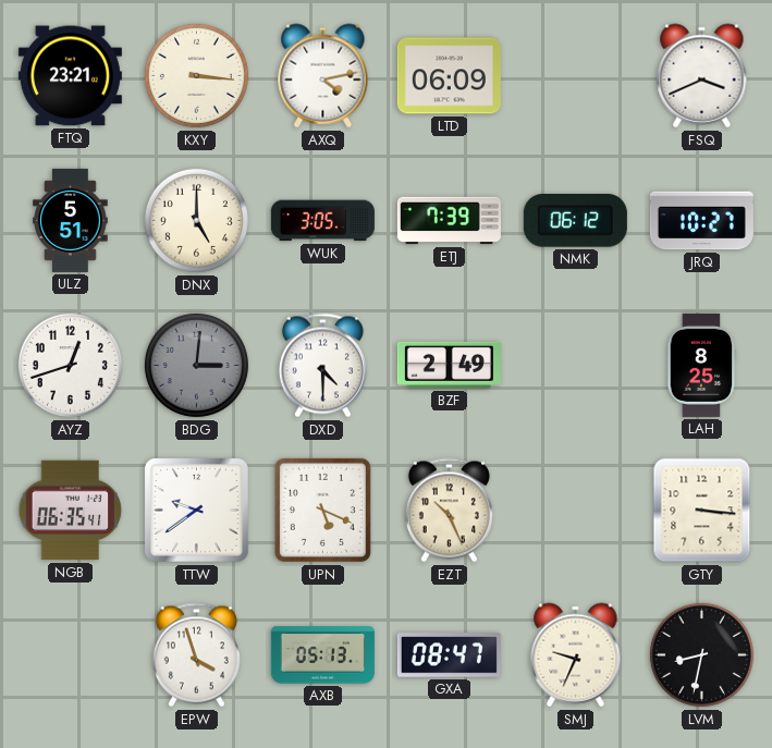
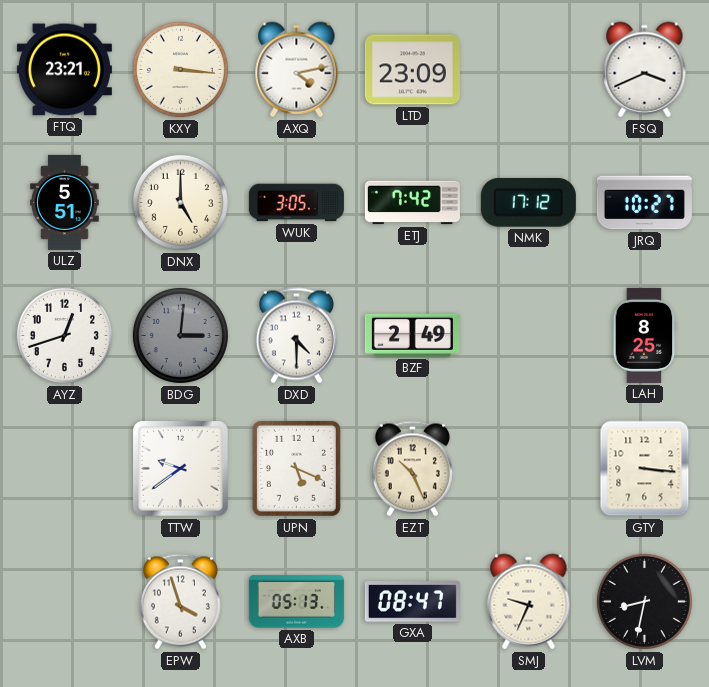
LTD: 06:09 -> 23:09
ETJ: 7:39 -> 7:42
NMK: 06:12 -> 17:12
NGB: 06:35 -> none
